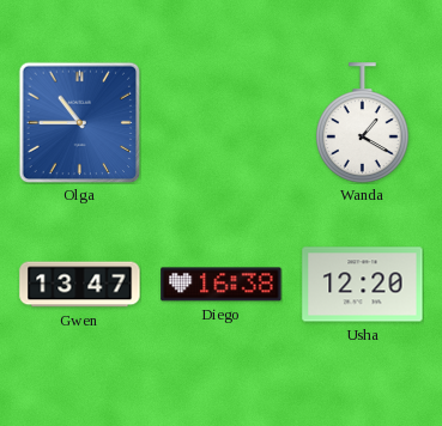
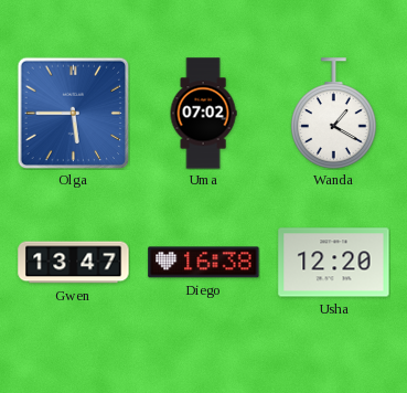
Olga: 10:45 -> 5:45
Uma: none -> 07:02
